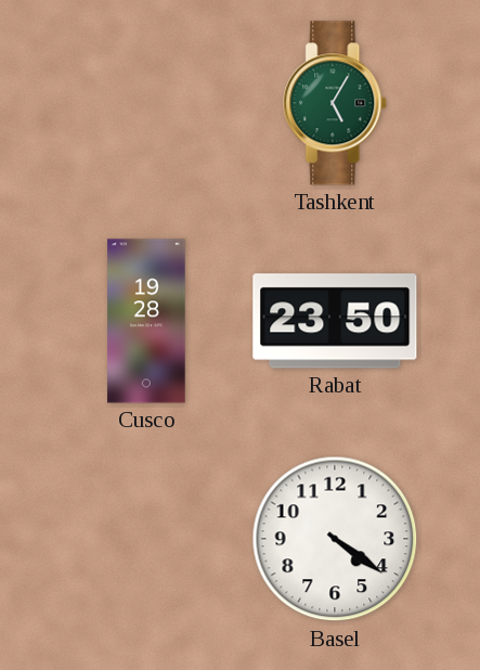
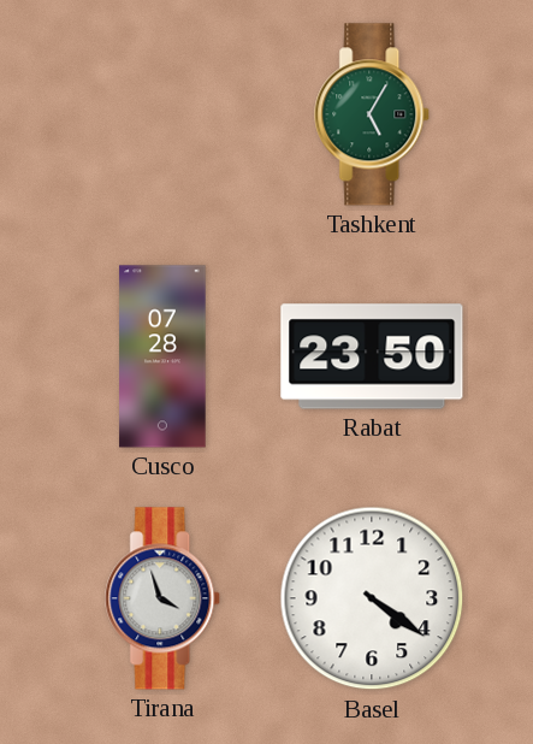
Cusco: 19:28 -> 07:28
Tirana: none -> 3:57
